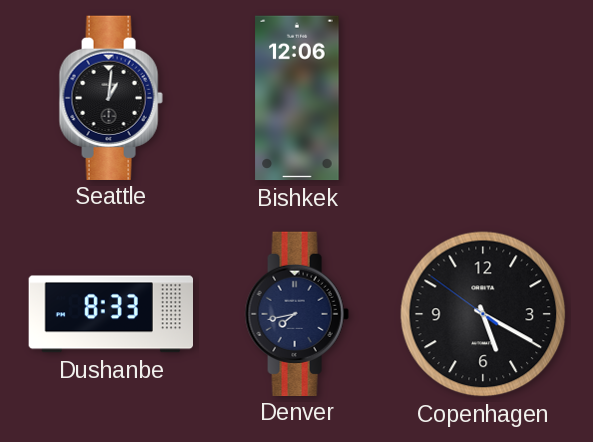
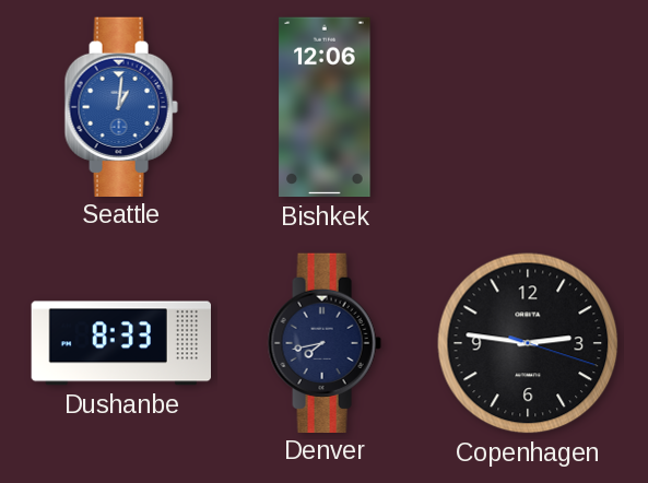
Seattle dial: black -> blue
Copenhagen: 5:19 -> 2:46
